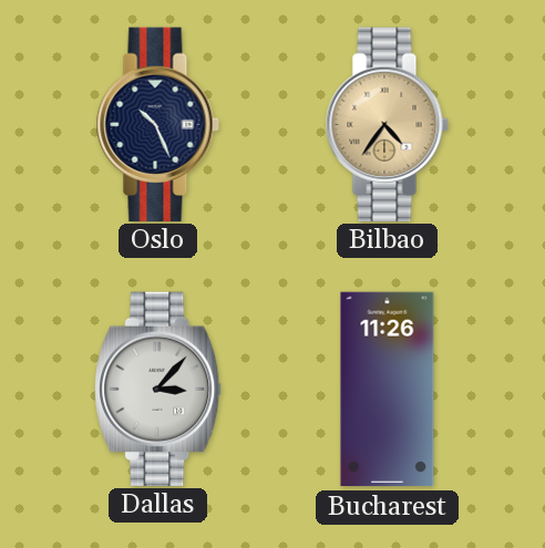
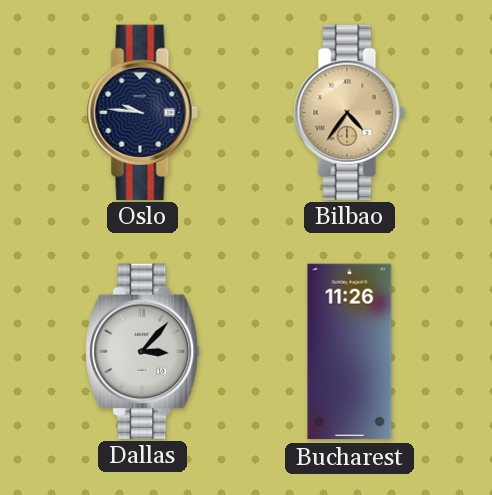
Oslo: 10:26 -> 9:46
